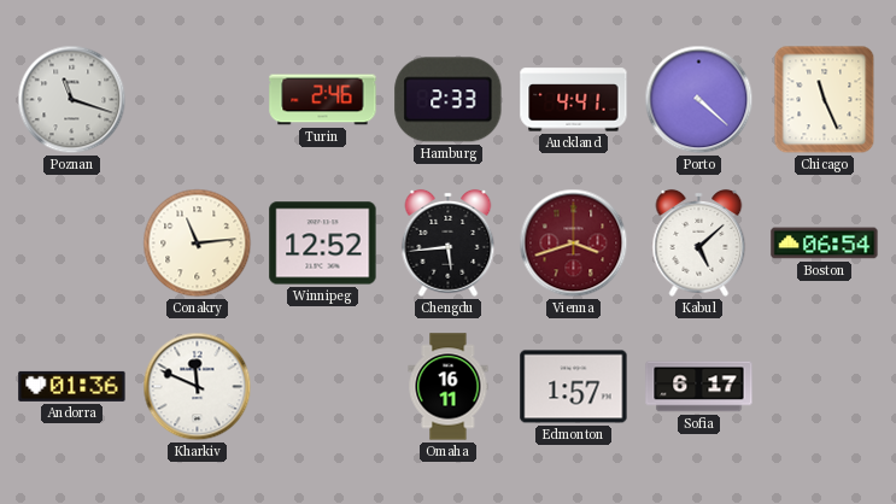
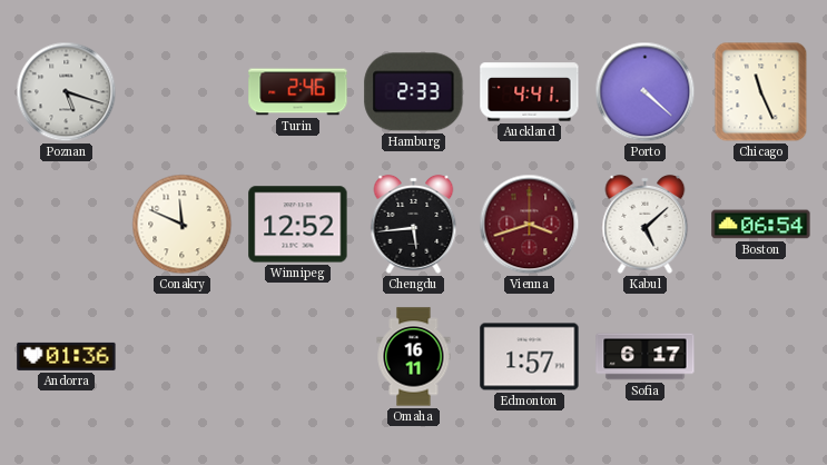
Poznan: 11:18 -> 5:18
Conakry: 11:14 -> 11:49
Kharkiv: 11:49 -> none
